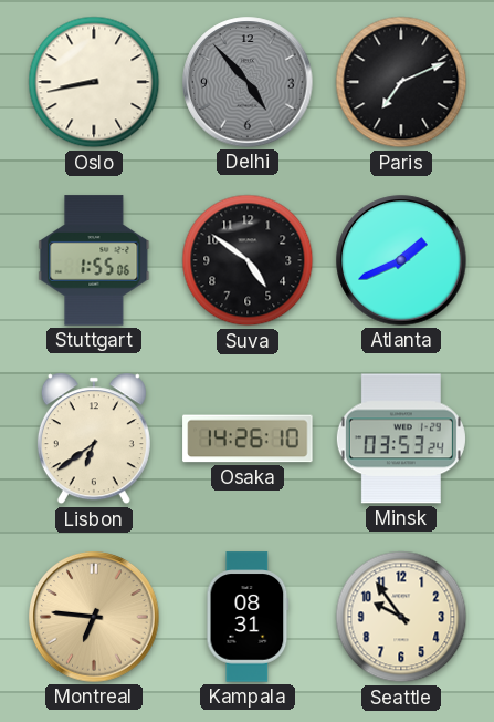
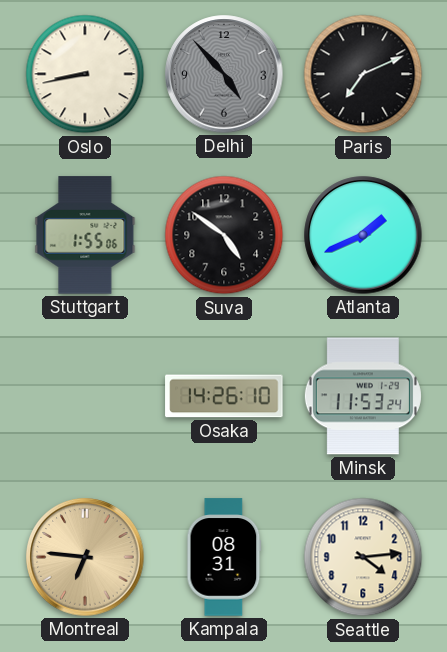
Lisbon: 6:39 -> none
Minsk: 03:53 -> 11:53
Seattle: 9:54 -> 4:14
